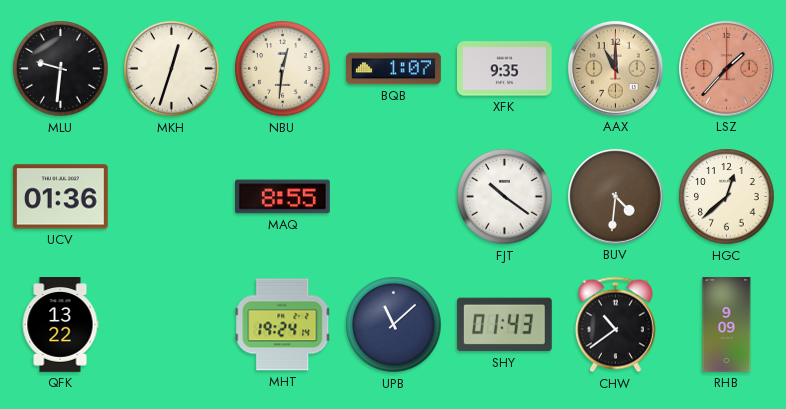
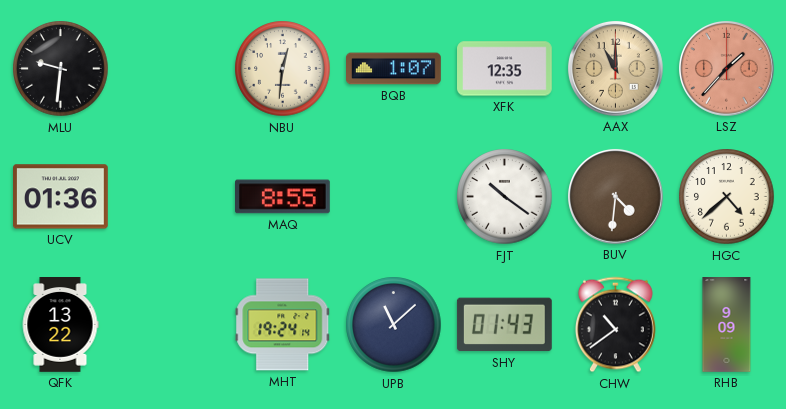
MKH: 12:33 -> none
XFK: 9:35 -> 12:35
HGC: 12:38 -> 4:38
